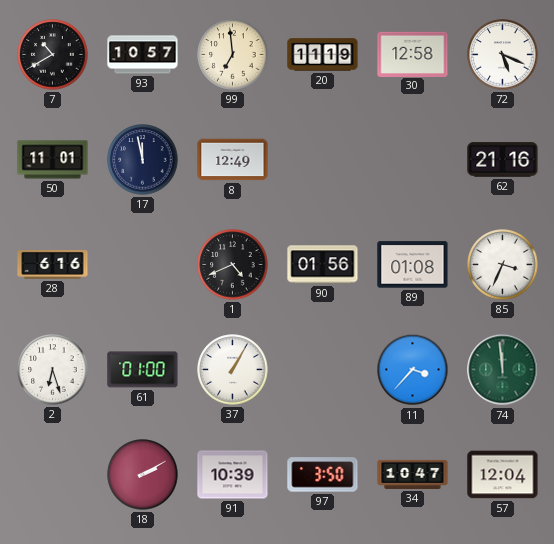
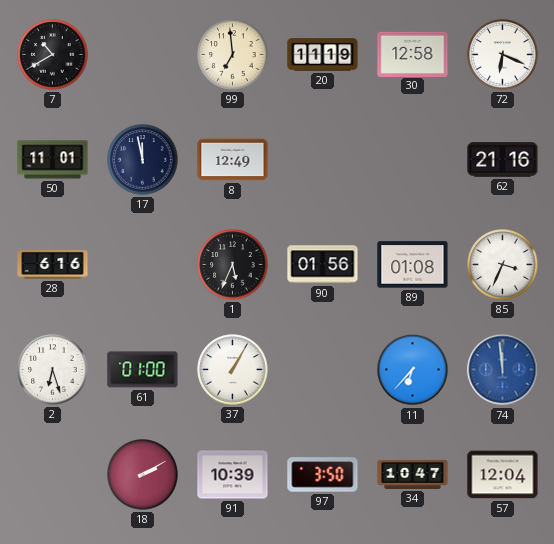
93: 10:57 -> none
72: 5:19 -> 6:19
1: 4:41 -> 5:34
11: 3:37 -> 6:37
74 dial: green -> blue
